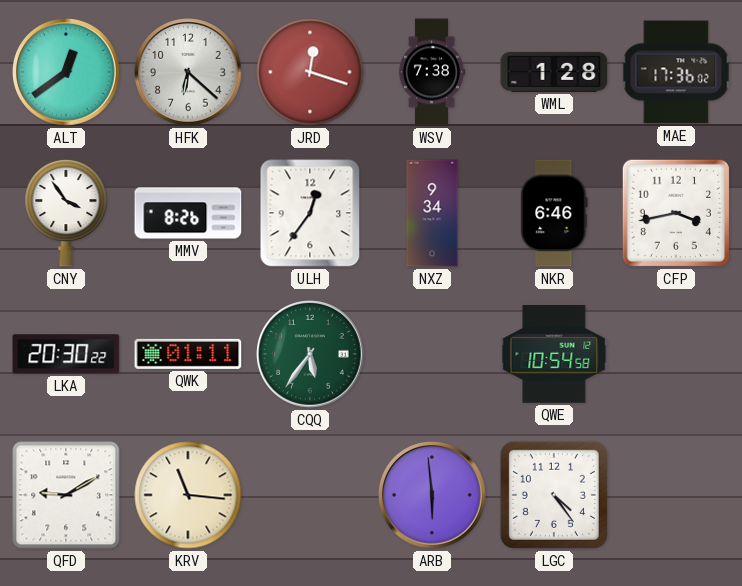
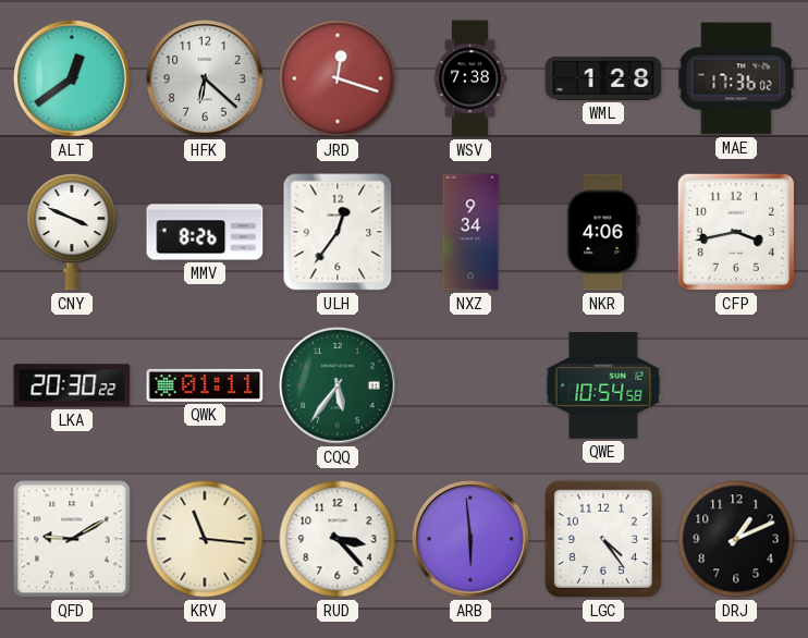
CNY: 3:54 -> 3:49
NKR: 6:46 -> 4:06
RUD: none -> 3:23
DRJ: none -> 1:11
